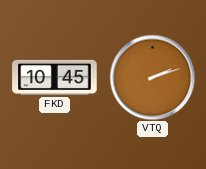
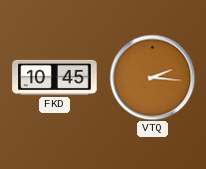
VTQ: 2:12 -> 2:16
